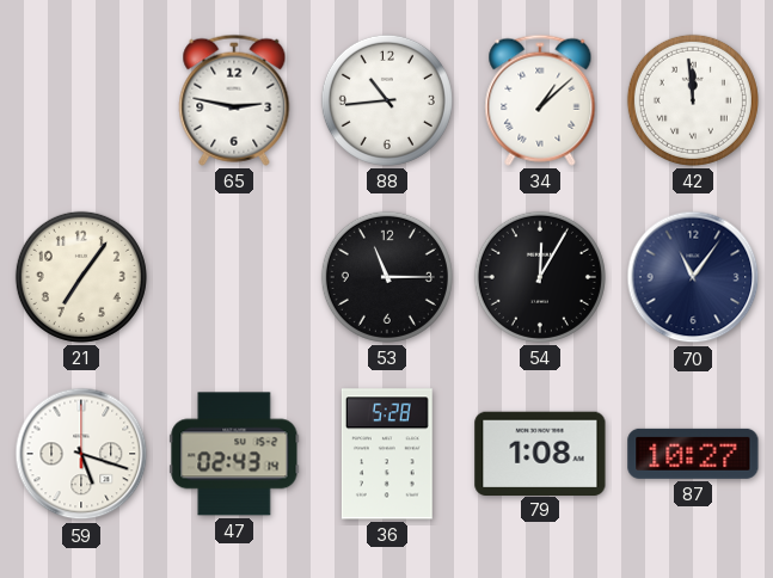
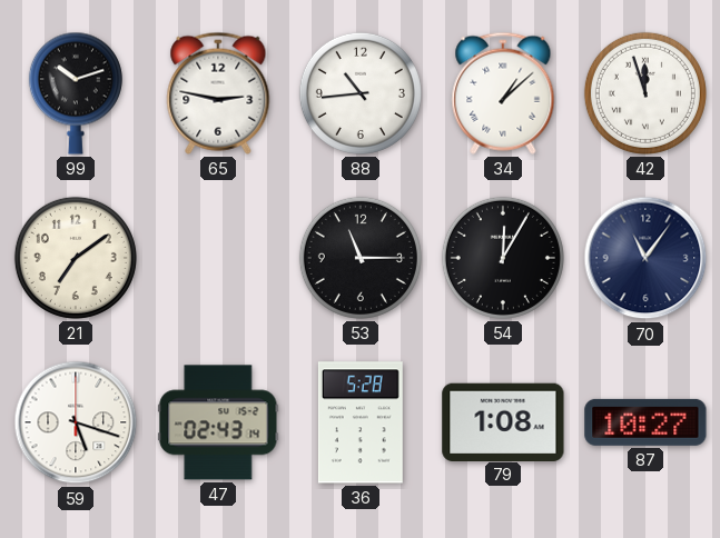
99: none -> 10:12
42: 11:59 -> 11:57
21: 7:06 -> 7:09
